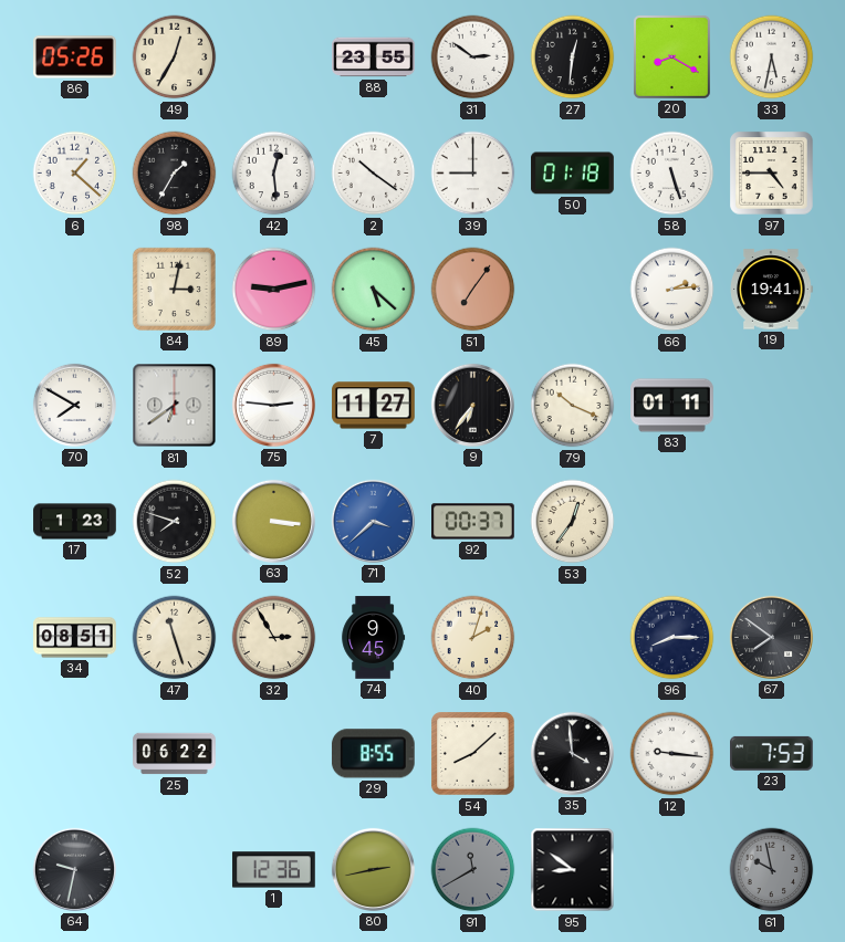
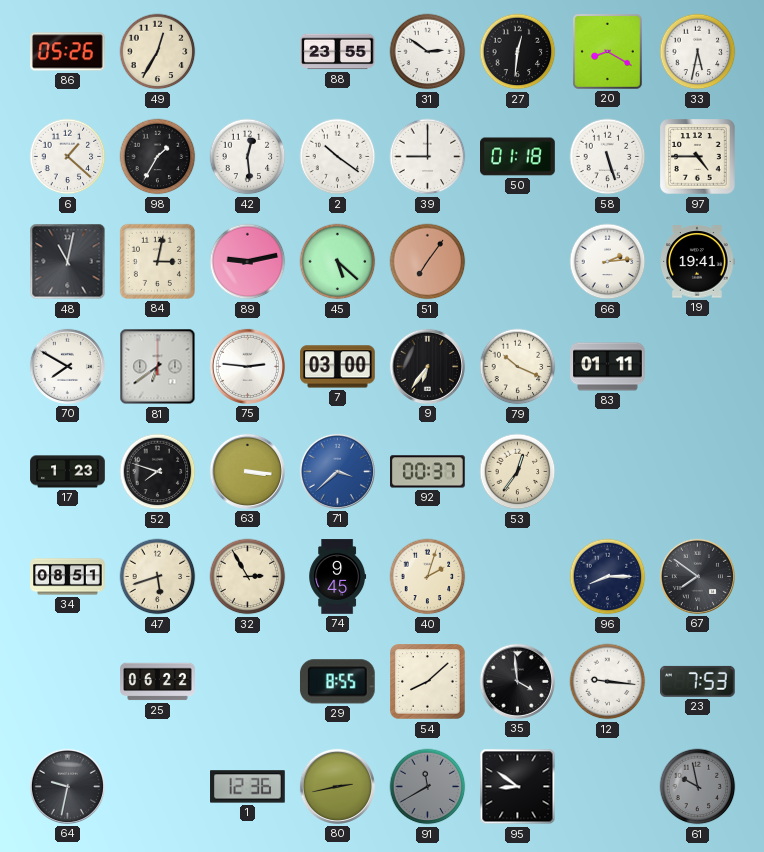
48: none -> 11:02
7: 11:27 -> 03:00
47: 11:27 -> 5:42
